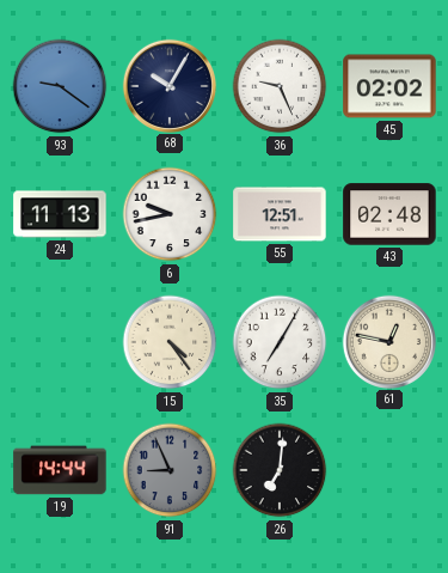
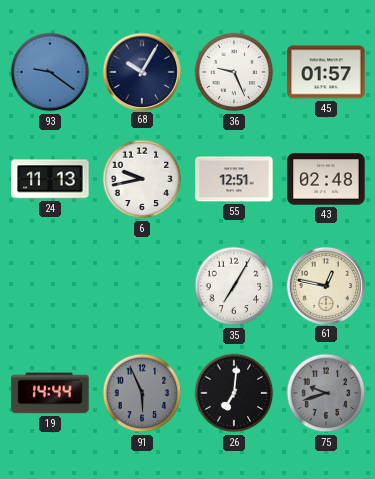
45: 02:02 -> 01:57
15: 4:24 -> none
91: 8:56 -> 5:56
75: none -> 9:42
